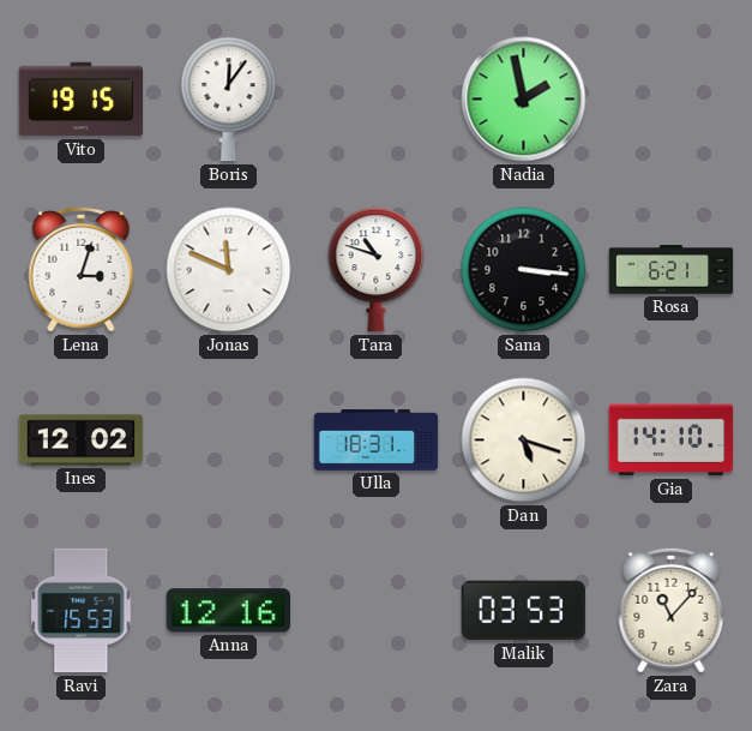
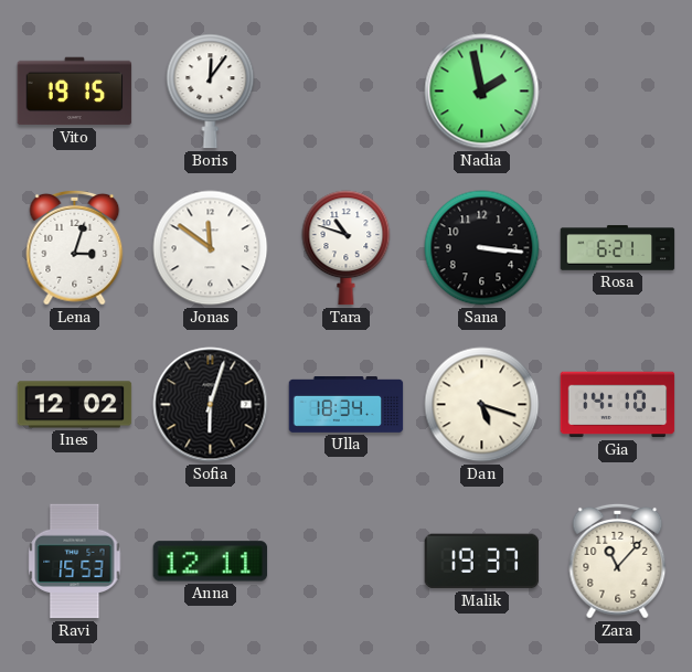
Jonas: 11:49 -> 11:51
Sofia: none -> 6:03
Ulla: 18:31 -> 18:34
Anna: 12:16 -> 12:11
Malik: 03:53 -> 19:37
